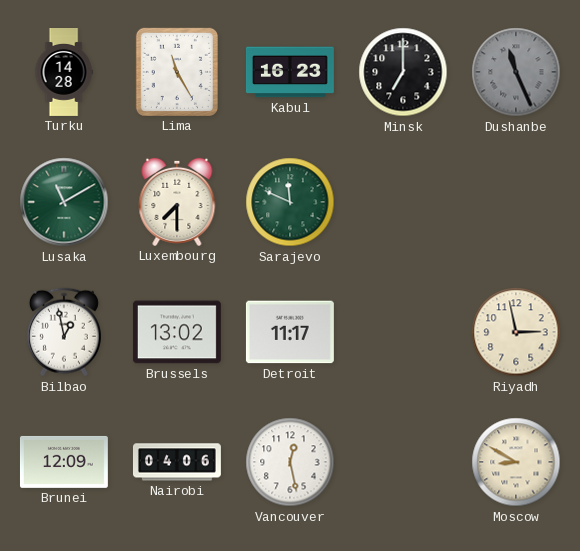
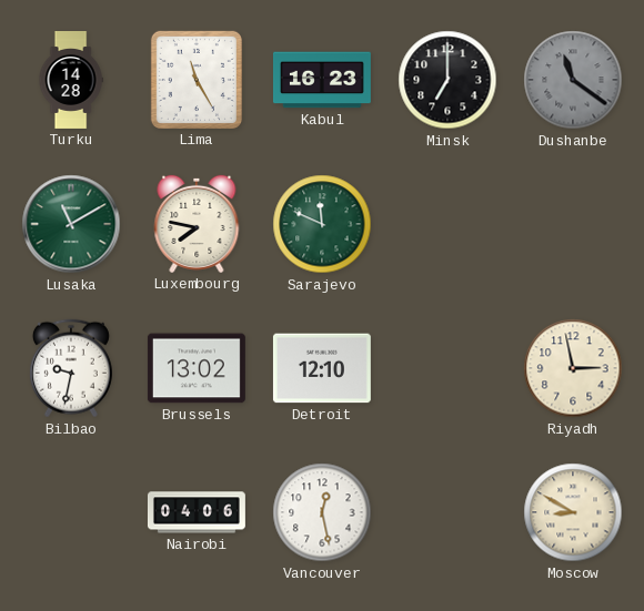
Dushanbe: 11:26 -> 11:21
Luxembourg: 7:30 -> 7:47
Bilbao: 12:58 -> 9:32
Detroit: 11:17 -> 12:10
Brunei: 12:09 -> none
